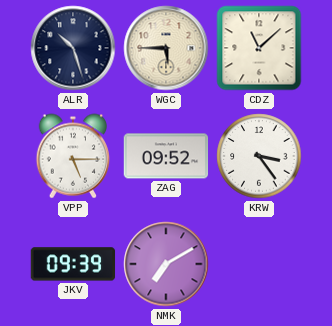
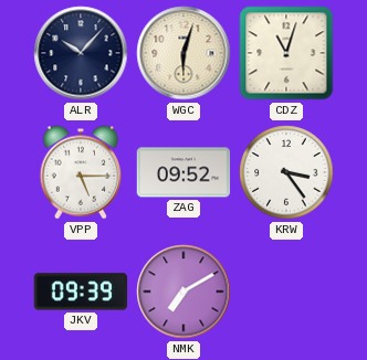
ALR: 10:27 -> 10:07
WGC: 5:45 -> 6:03
CDZ: 11:08 -> 11:03
